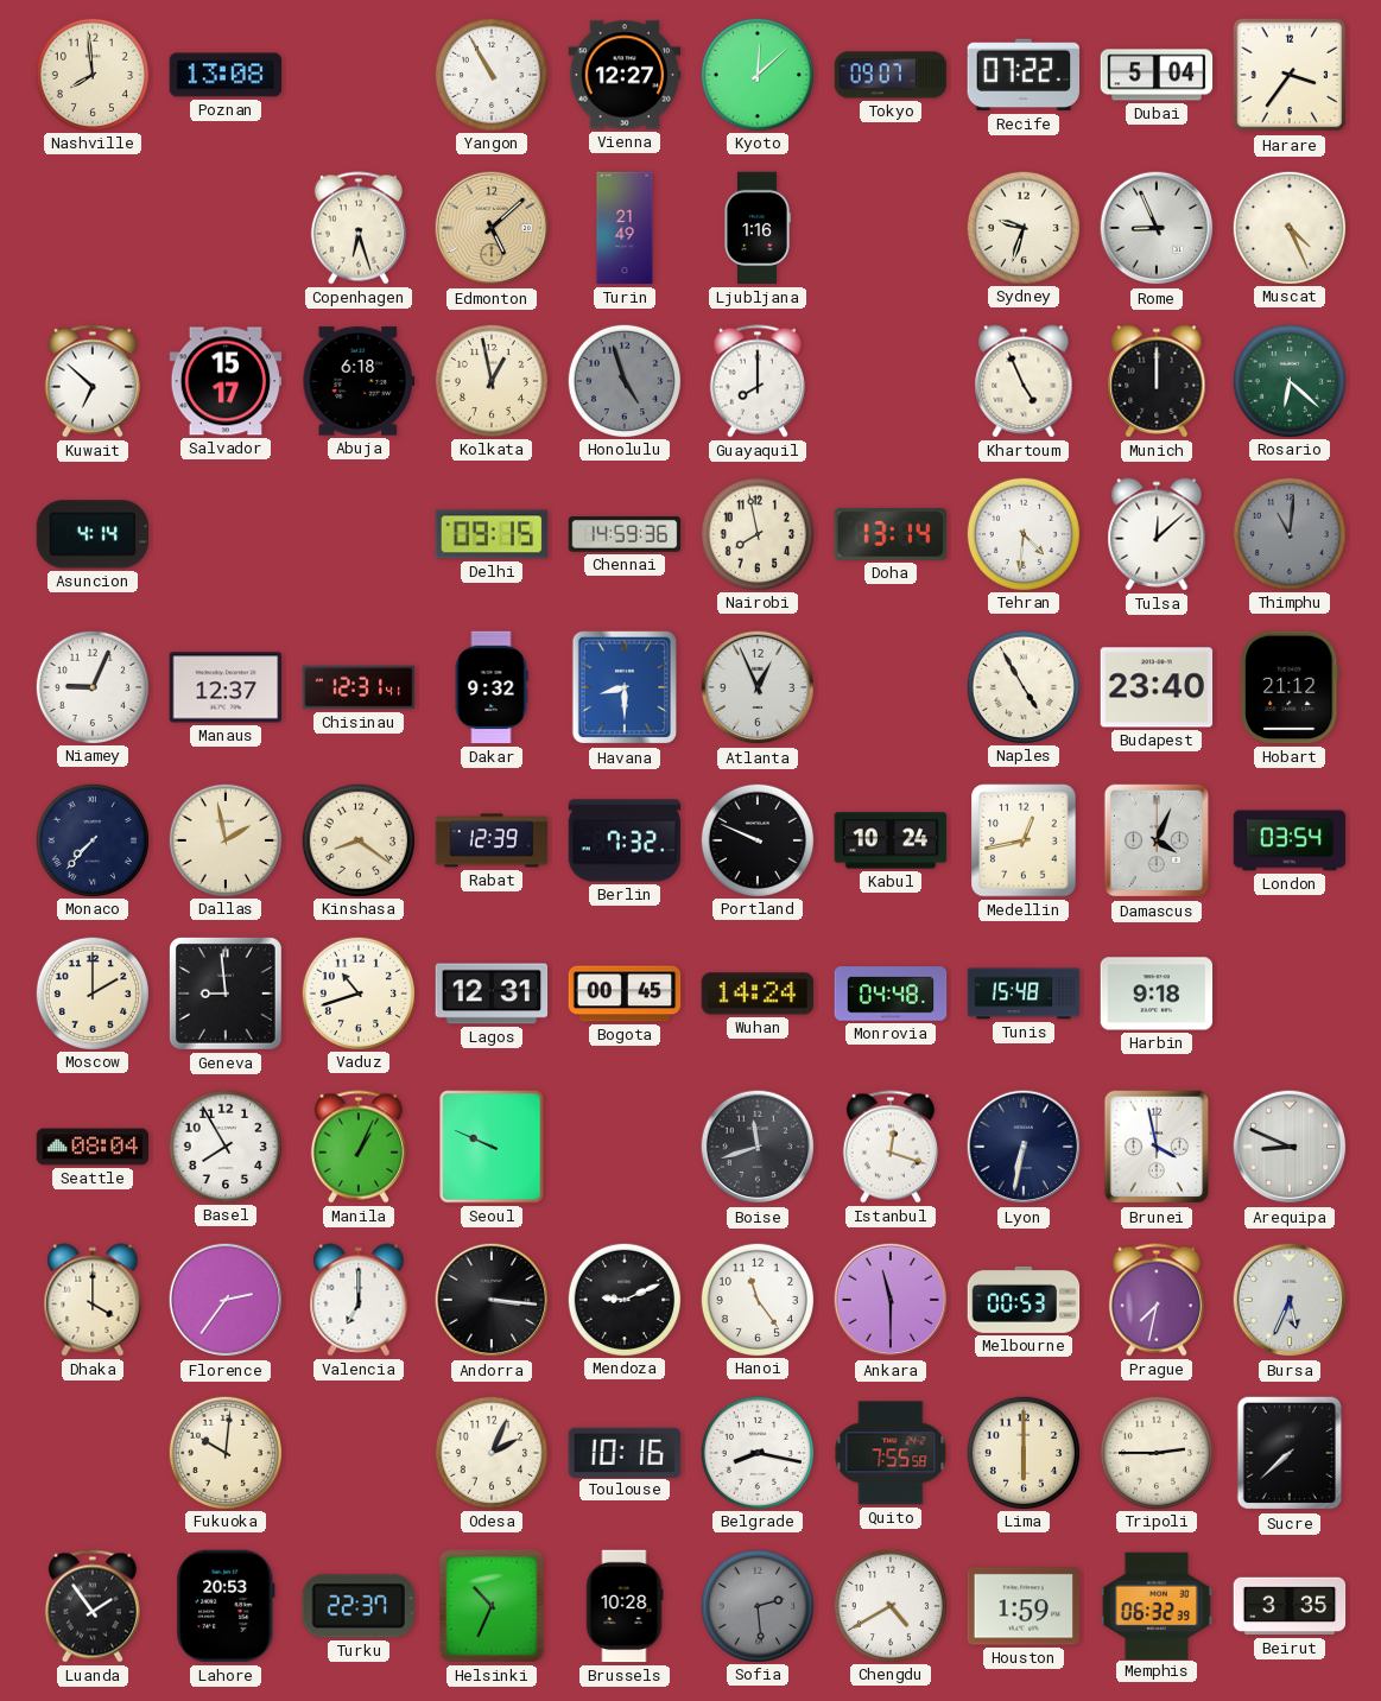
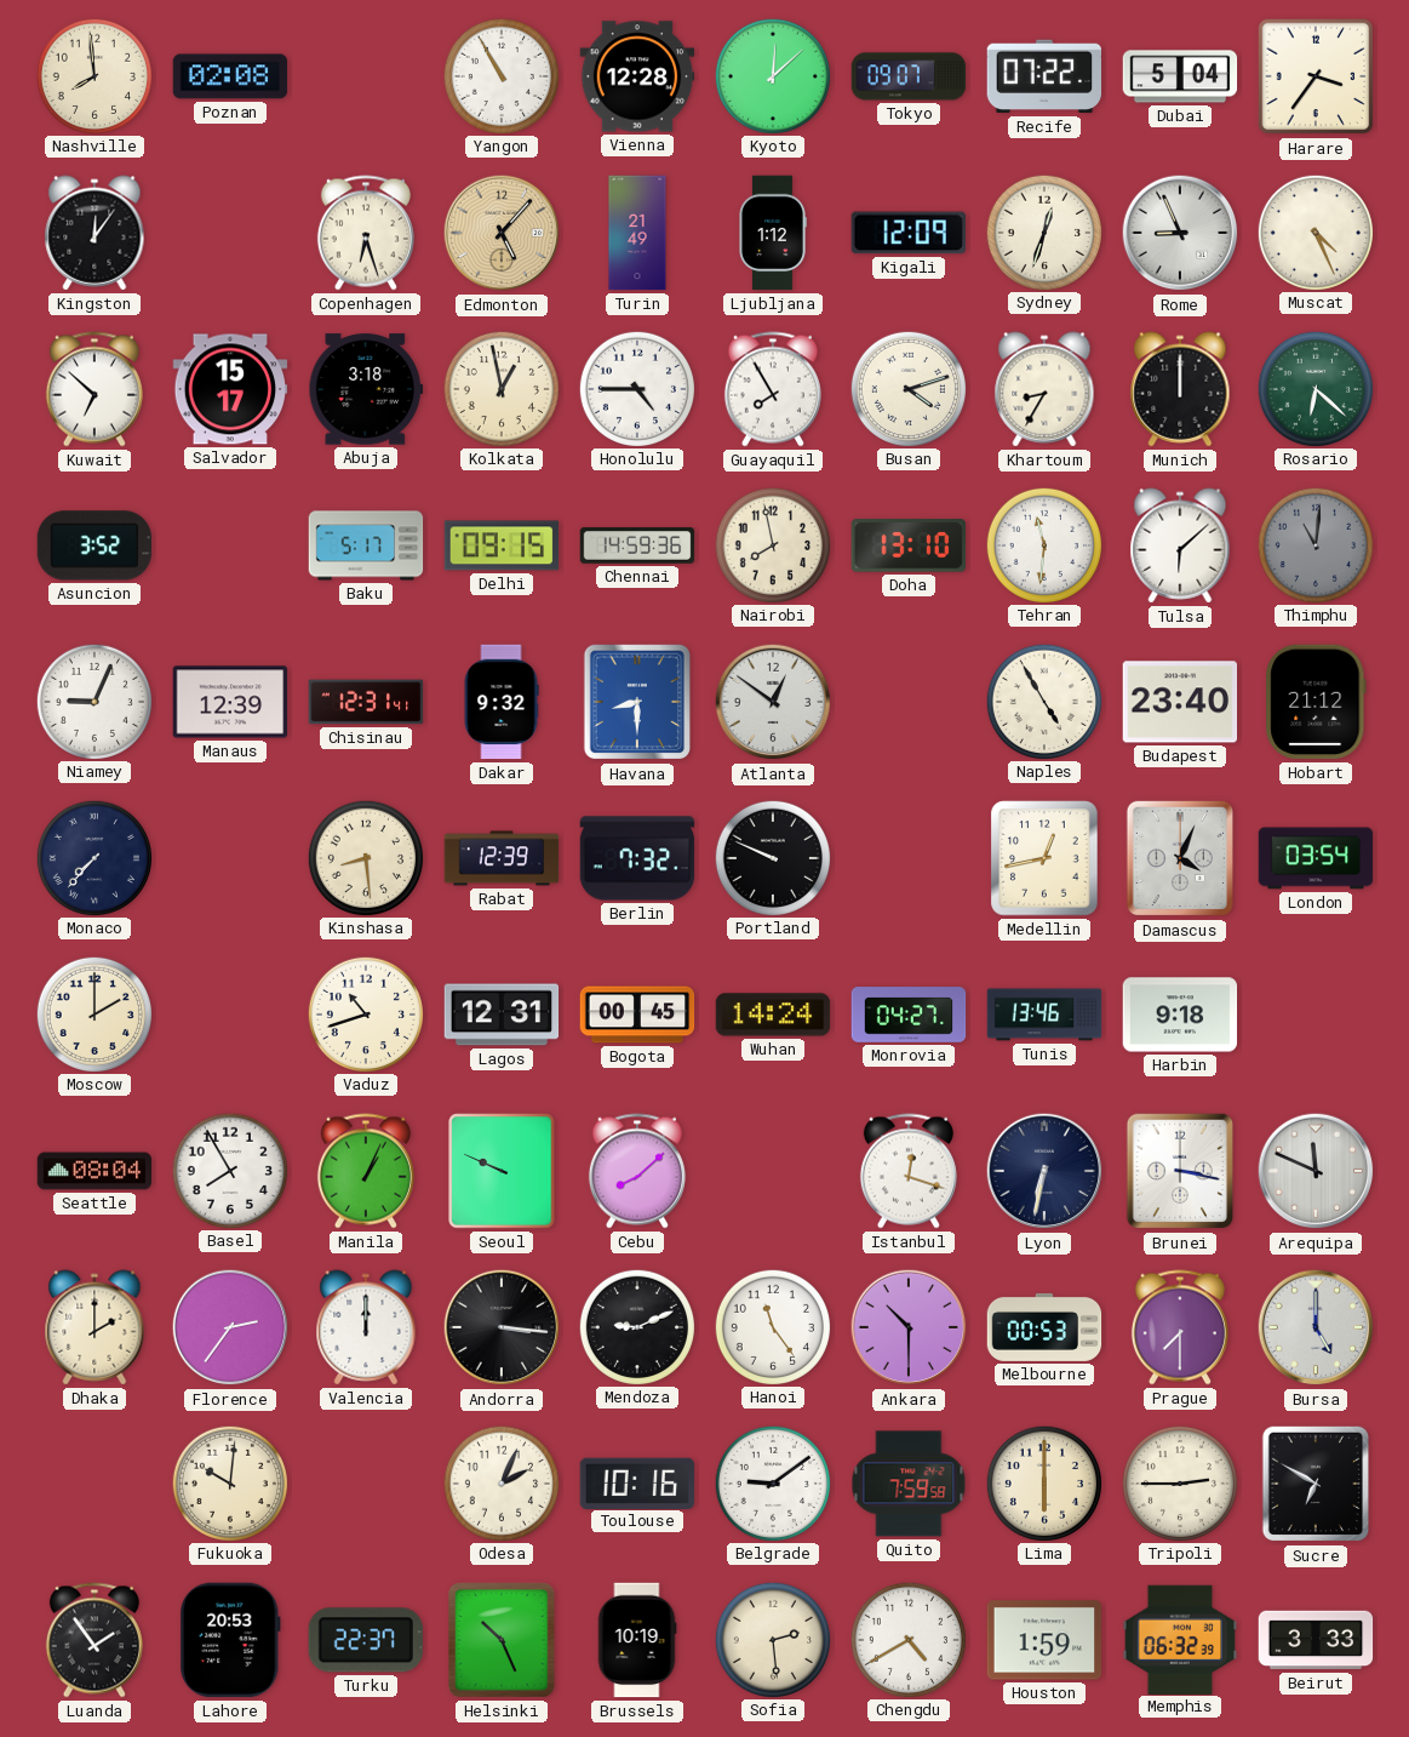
Poznan: 13:08 -> 02:08
Vienna: 12:27 -> 12:28
Kingston: none -> 12:06
Edmonton: 5:08 -> 5:07
Ljubljana: 1:16 -> 1:12
Kigali: none -> 12:09
Sydney: 9:33 -> 12:33
Abuja: 6:18 -> 3:18
Honolulu: 4:57 -> 4:45
Honolulu dial: grey -> white
Guayaquil: 8:00 -> 7:55
Busan: none -> 4:12
Khartoum: 4:56 -> 8:35
Asuncion: 4:14 -> 3:52
Baku: none -> 5:17
Doha: 13:14 -> 13:10
Tehran: 4:31 -> 11:31
Tulsa: 12:08 -> 6:08
Manaus: 12:37 -> 12:39
Atlanta: 12:56 -> 12:51
Dallas: 1:58 -> none
Kinshasa: 8:21 -> 8:29
Kabul: 10:24 -> none
Geneva: 8:59 -> none
Monrovia: 04:48 -> 04:27
Tunis: 15:48 -> 13:46
Cebu: none -> 8:08
Boise: 11:42 -> none
Brunei: 3:58 -> 3:17
Arequipa: 8:49 -> 11:49
Dhaka: 4:00 -> 2:00
Valencia: 7:00 -> 12:00
Ankara: 11:30 -> 10:30
Prague: 7:32 -> 7:30
Bursa: 5:34 -> 5:00
Belgrade: 8:17 -> 9:09
Quito: 7:55 -> 7:59
Sucre: 7:38 -> 6:50
Helsinki: 10:34 -> 10:26
Brussels: 10:28 -> 10:19
Sofia dial: grey -> cream
Beirut: 3:35 -> 3:33
